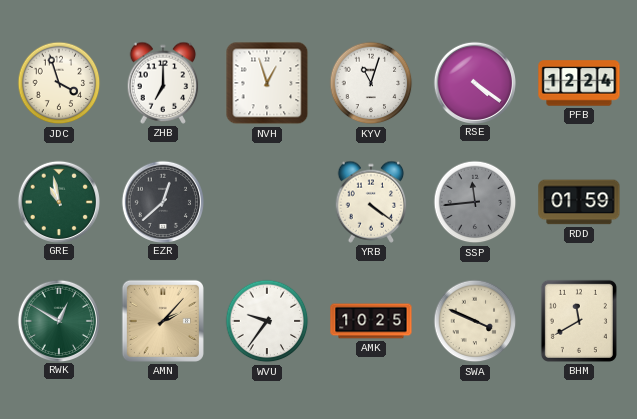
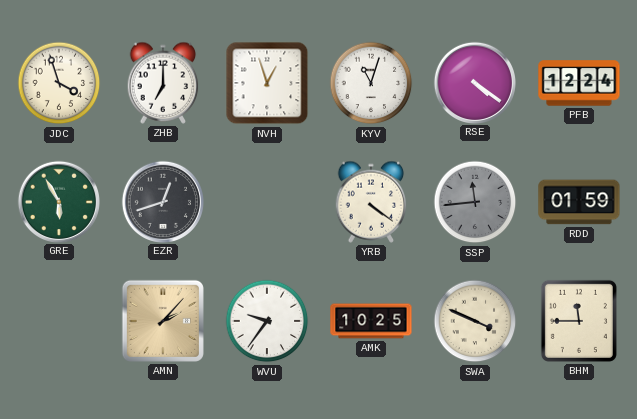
GRE: 10:58 -> 5:55
EZR: 12:38 -> 12:42
RWK: 12:50 -> none
BHM: 11:40 -> 11:45
